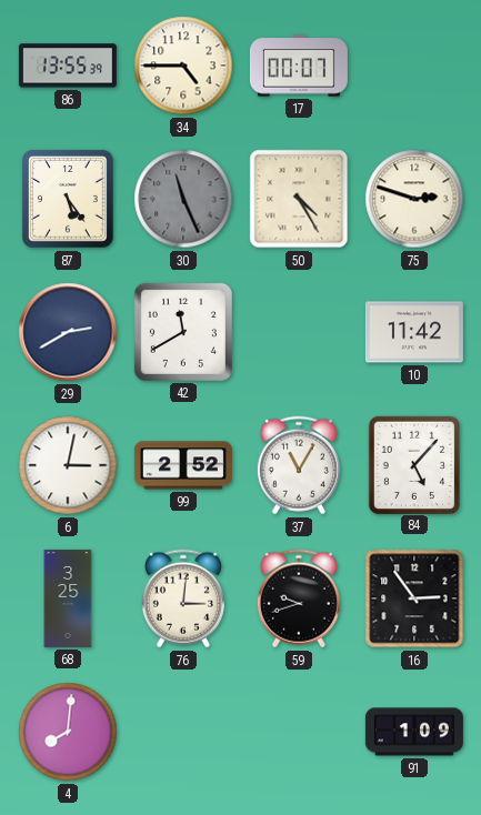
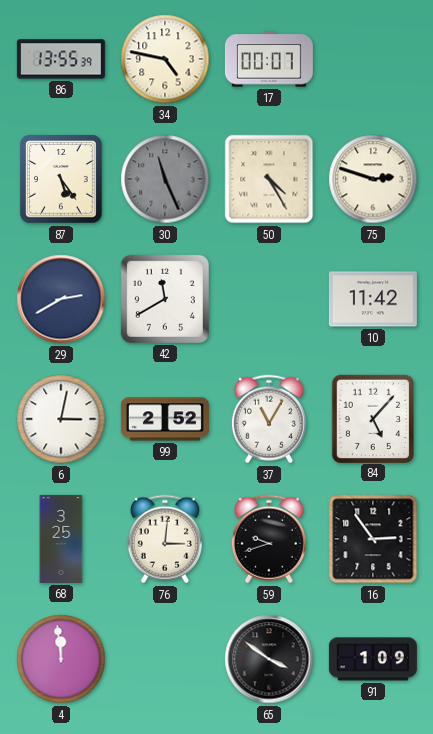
34: 4:45 -> 4:47
4: 8:01 -> 11:59
65: none -> 3:51
